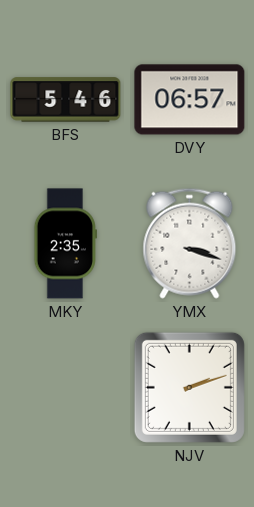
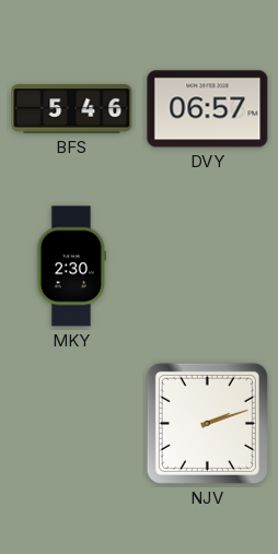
MKY: 2:35 -> 2:30
YMX: 3:18 -> none
